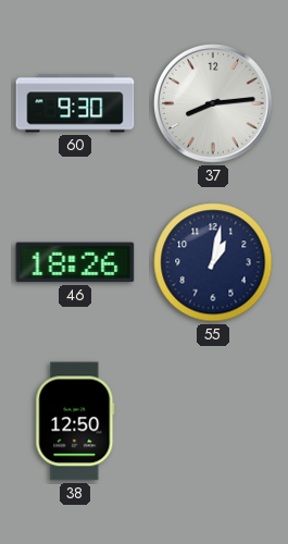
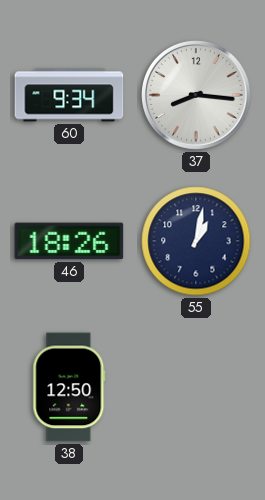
60: 9:30 -> 9:34
37: 8:14 -> 8:16
